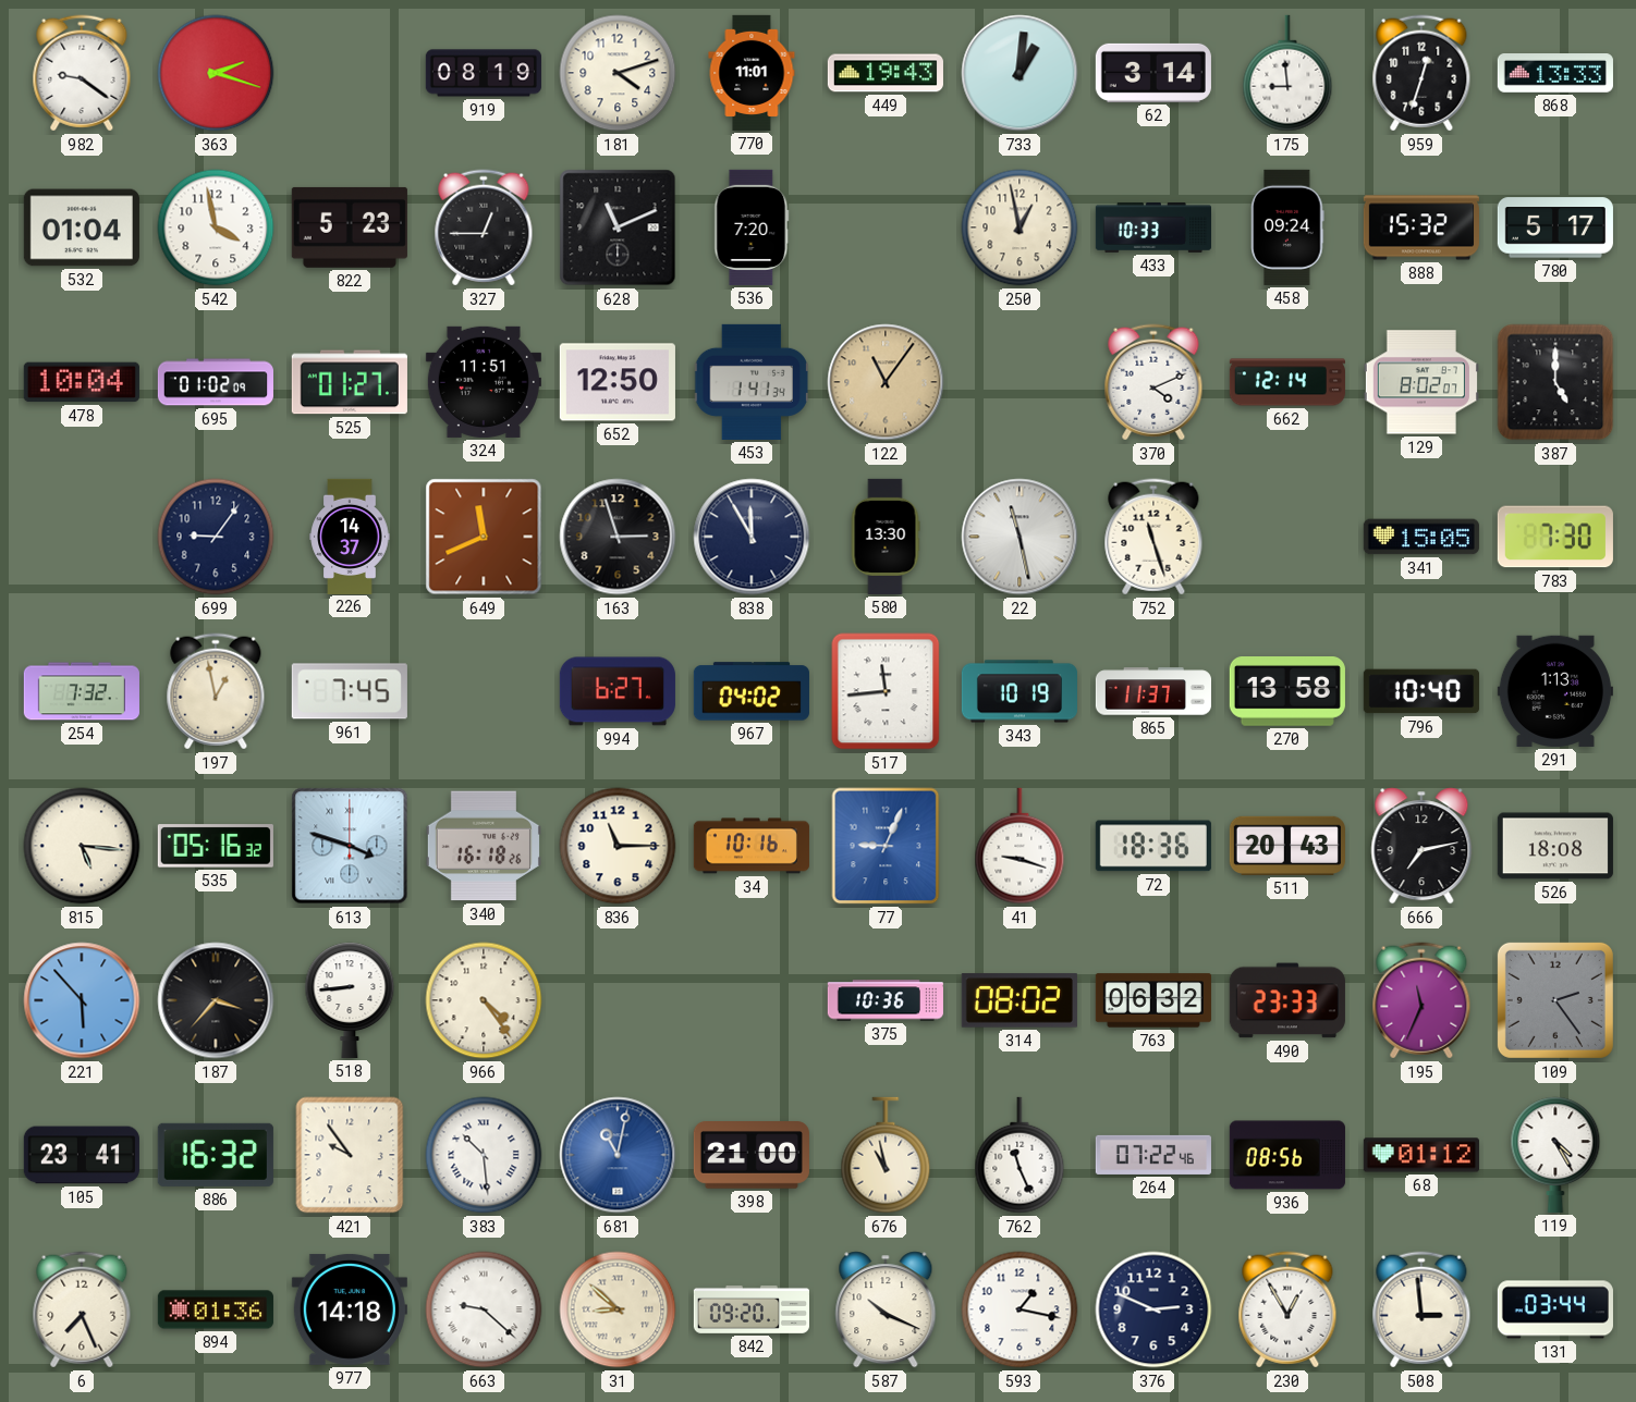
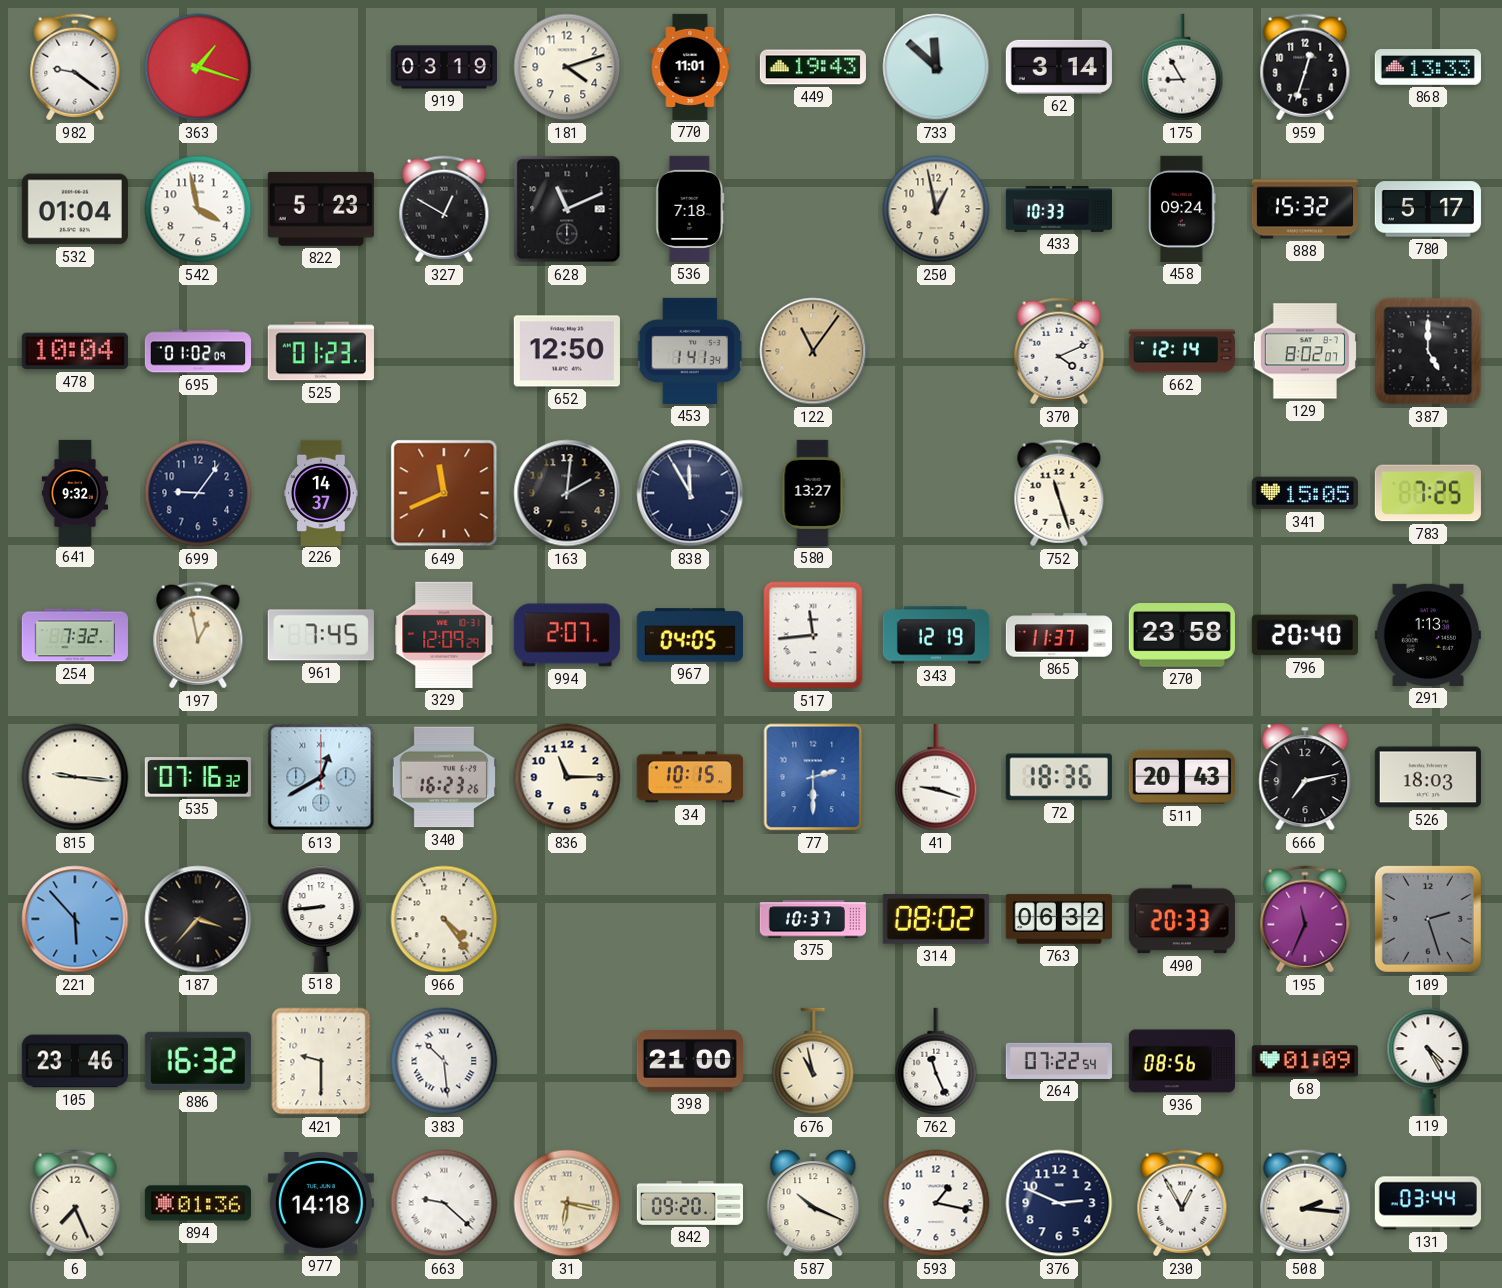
363: 2:18 -> 1:18
919: 08:19 -> 03:19
733: 1:01 -> 11:52
175: 8:59 -> 8:55
327: 12:45 -> 12:50
536: 7:20 -> 7:18
525: 01:27 -> 01:23
324: 11:51 -> none
641: none -> 9:32
163: 2:57 -> 2:01
580: 13:30 -> 13:27
22: 11:28 -> none
783: 7:30 -> 7:25
329: none -> 12:09
994: 6:27 -> 2:07
967: 04:02 -> 04:05
343: 10:19 -> 12:19
270: 13:58 -> 23:58
796: 10:40 -> 20:40
815: 5:16 -> 9:16
535: 05:16 -> 07:16
613: 3:48 -> 12:40
340: 16:18 -> 16:23
34: 10:16 -> 10:15
77: 9:04 -> 2:30
526: 18:08 -> 18:03
375: 10:36 -> 10:37
490: 23:33 -> 20:33
109: 2:24 -> 2:27
105: 23:41 -> 23:46
421: 9:54 -> 9:30
681: 11:02 -> none
264: 07:22:46 -> 07:22:54
68: 01:12 -> 01:09
31: 8:52 -> 6:17
508: 2:59 -> 2:16
